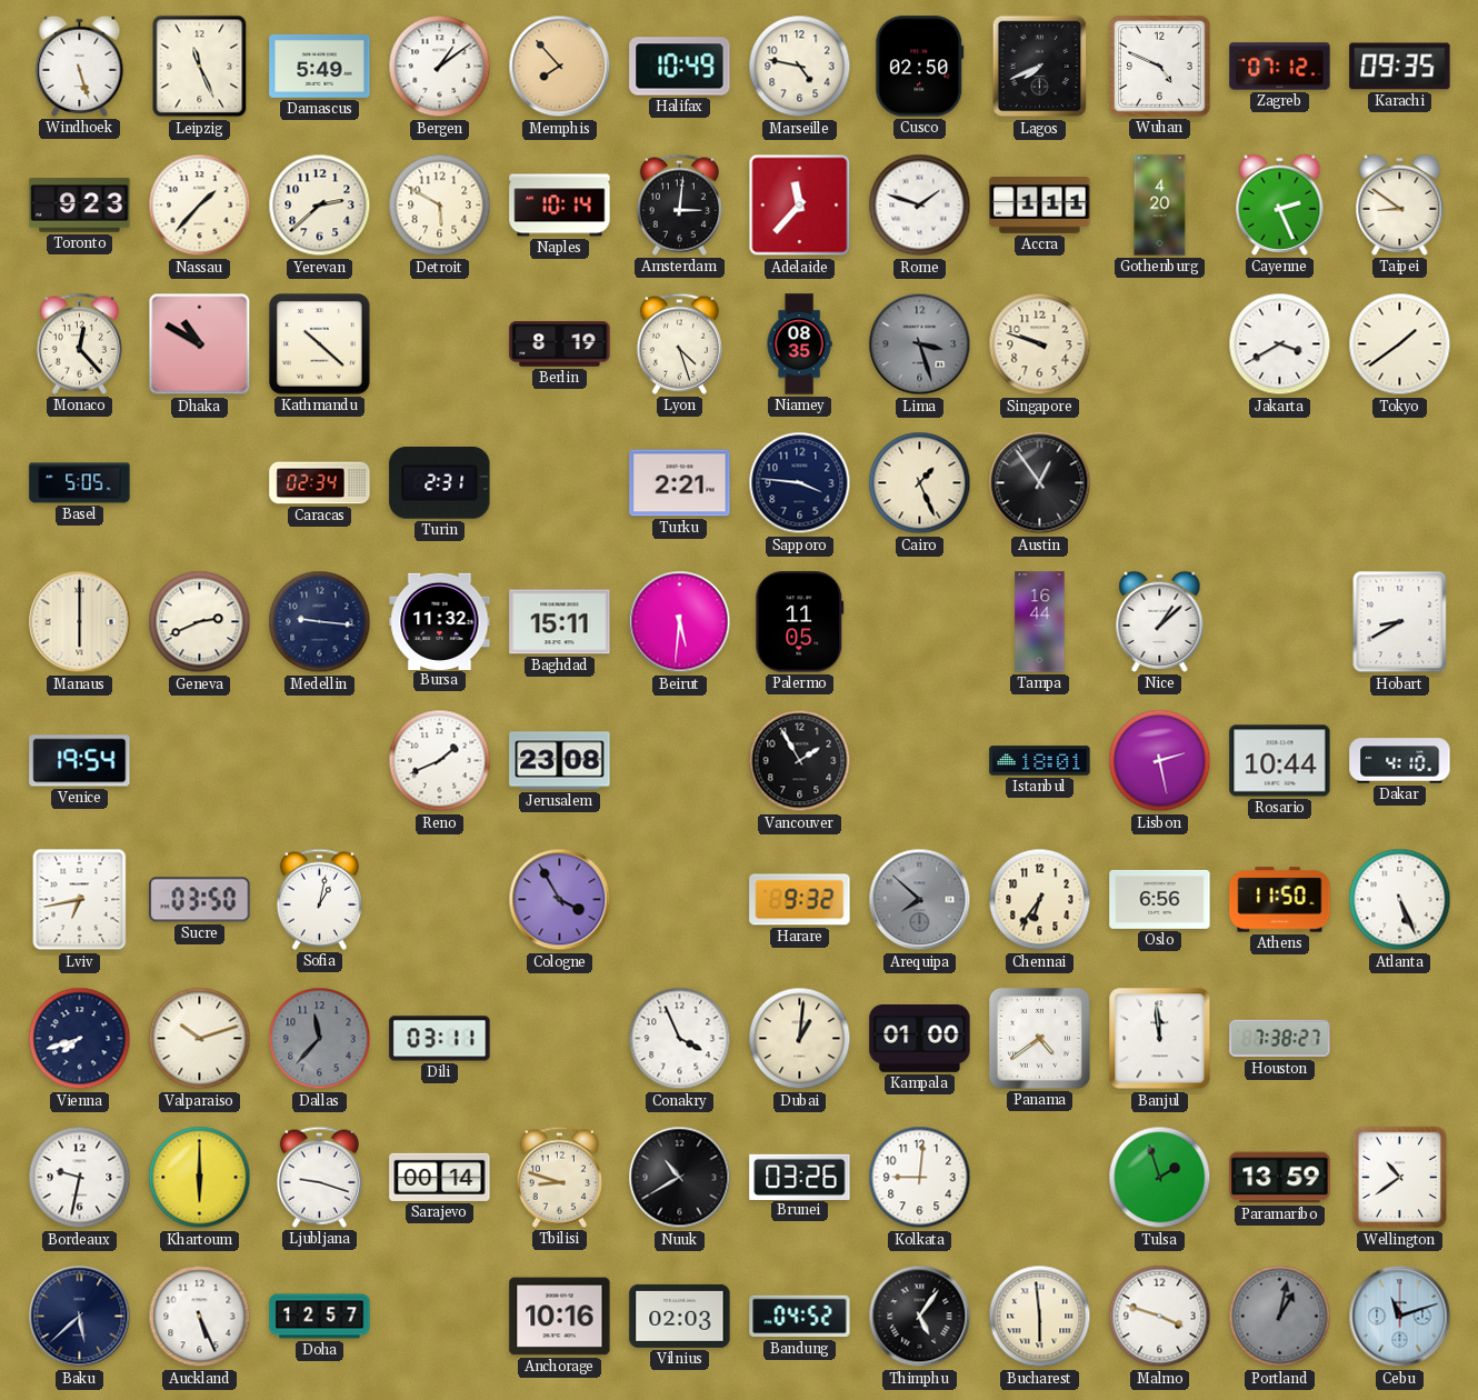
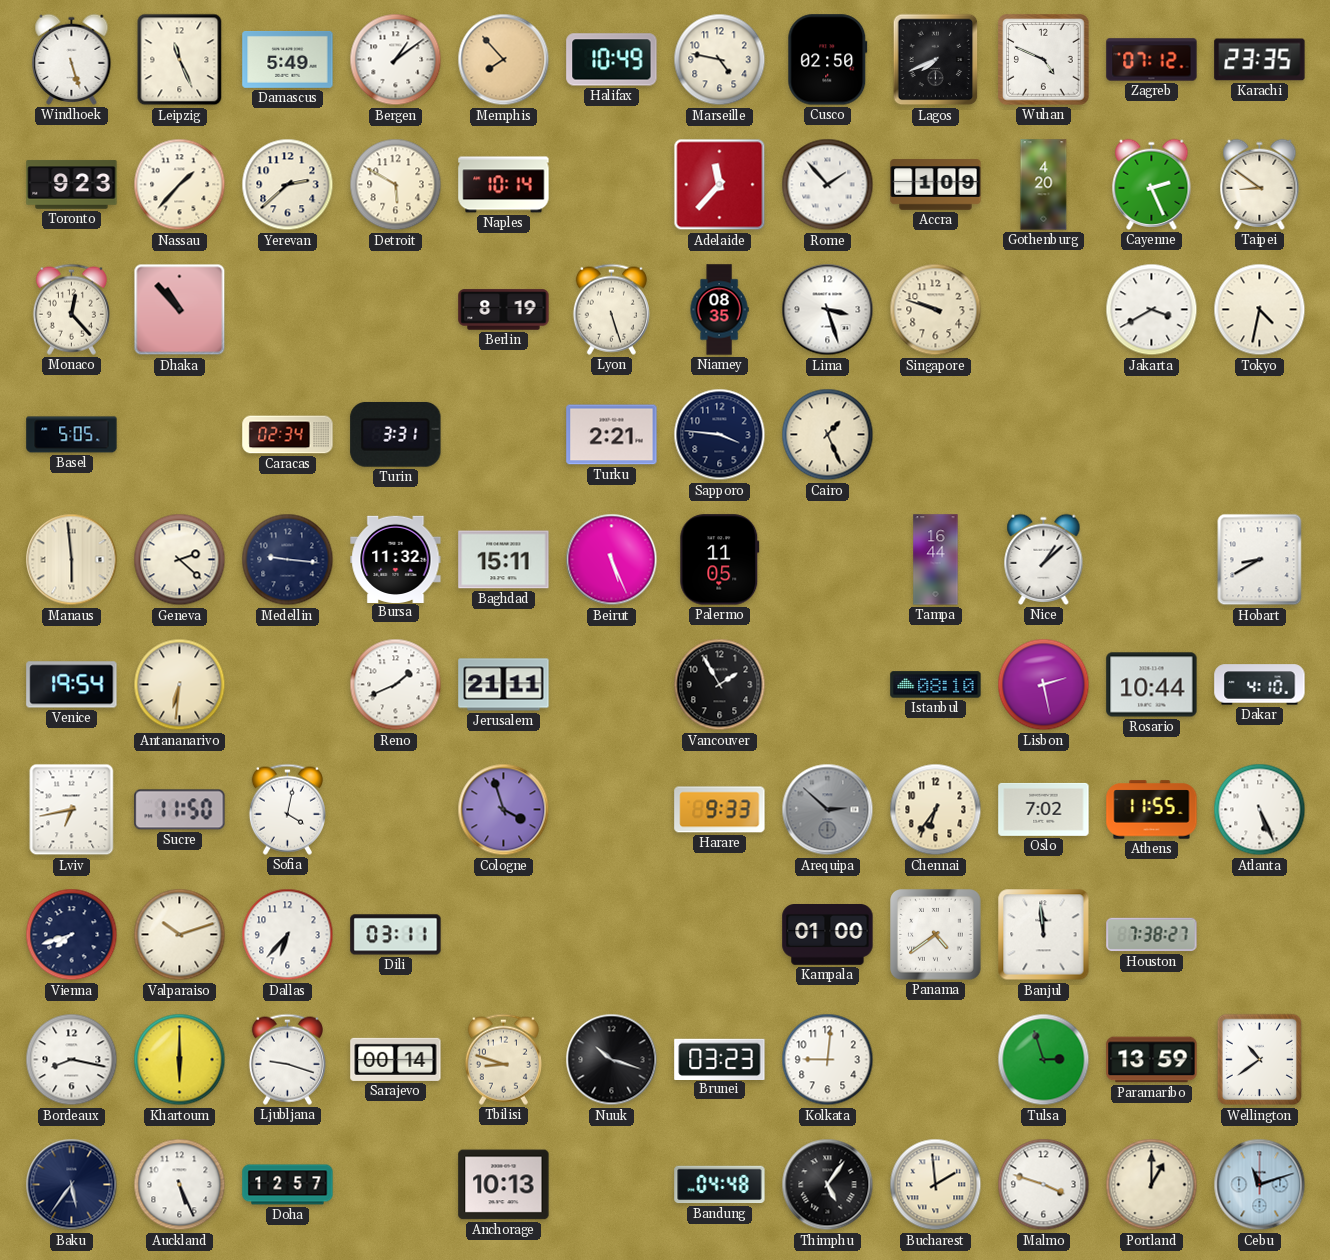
Karachi: 09:35 -> 23:35
Amsterdam: 3:01 -> none
Rome: 1:48 -> 1:53
Accra: 1:11 -> 1:09
Dhaka: 10:50 -> 10:53
Kathmandu: 10:22 -> none
Lyon: 4:27 -> 5:27
Lima dial: grey -> white
Tokyo: 1:39 -> 4:32
Turin: 2:31 -> 3:31
Austin: 12:54 -> none
Manaus: 6:00 -> 5:59
Geneva: 2:41 -> 2:22
Beirut: 5:31 -> 5:26
Antananarivo: none -> 6:31
Jerusalem: 23:08 -> 21:11
Istanbul: 18:01 -> 08:10
Sucre: 03:50 -> 11:50
Sofia: 1:02 -> 4:02
Cologne: 3:55 -> 3:57
Harare: 9:32 -> 9:33
Arequipa: 7:52 -> 2:52
Oslo: 6:56 -> 7:02
Athens: 11:50 -> 11:55
Dallas: 11:37 -> 6:37
Dallas dial: grey -> white
Conakry: 3:56 -> none
Dubai: 1:01 -> none
Bordeaux: 9:32 -> 8:17
Nuuk: 10:40 -> 10:18
Brunei: 03:26 -> 03:23
Tulsa: 1:57 -> 2:57
Baku: 5:38 -> 5:36
Anchorage: 10:16 -> 10:13
Vilnius: 02:03 -> none
Bandung: 04:52 -> 04:48
Bucharest: 5:59 -> 1:59
Portland: 1:02 -> 1:00
Portland dial: grey -> cream
